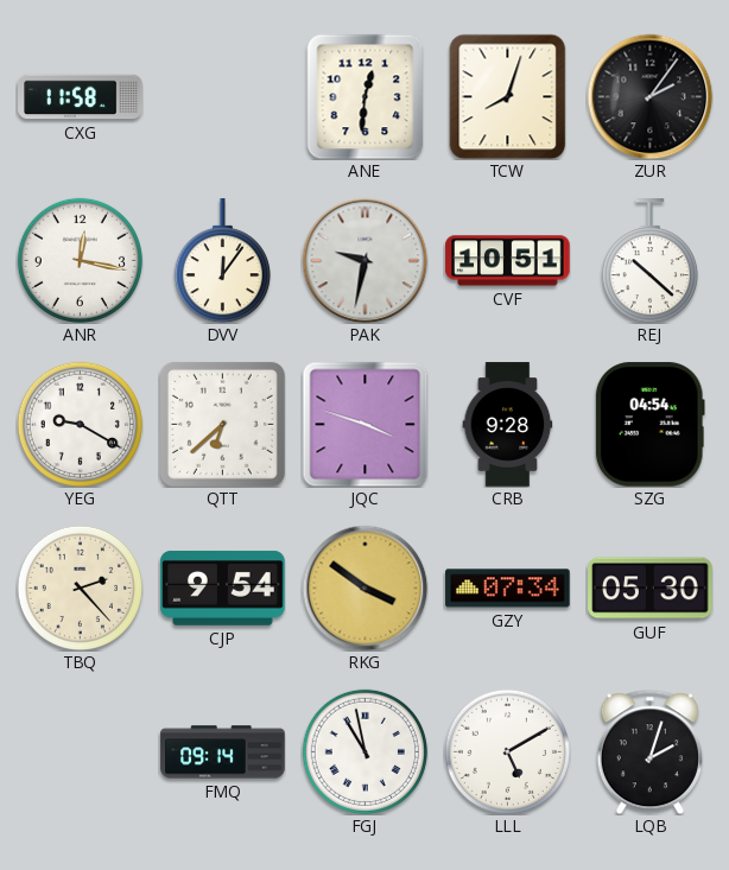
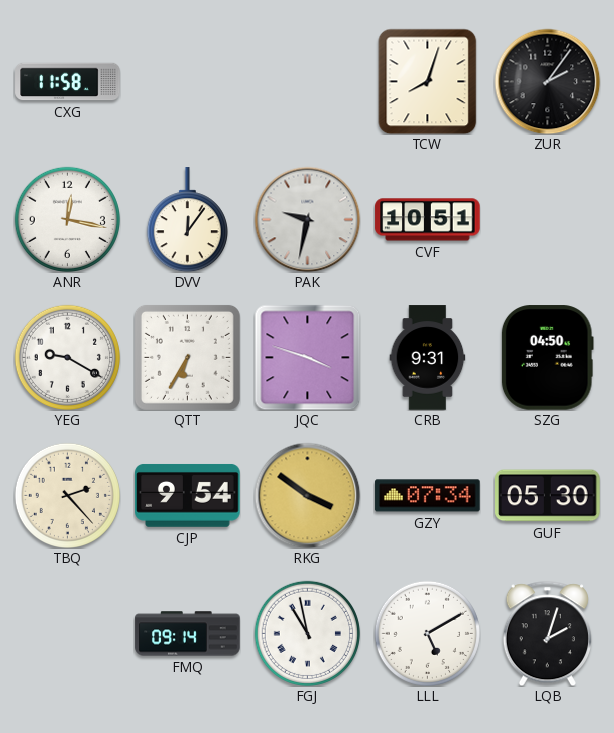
ANE: 12:31 -> none
REJ: 10:22 -> none
QTT: 6:38 -> 6:35
CRB: 9:28 -> 9:31
SZG: 04:54 -> 04:50
